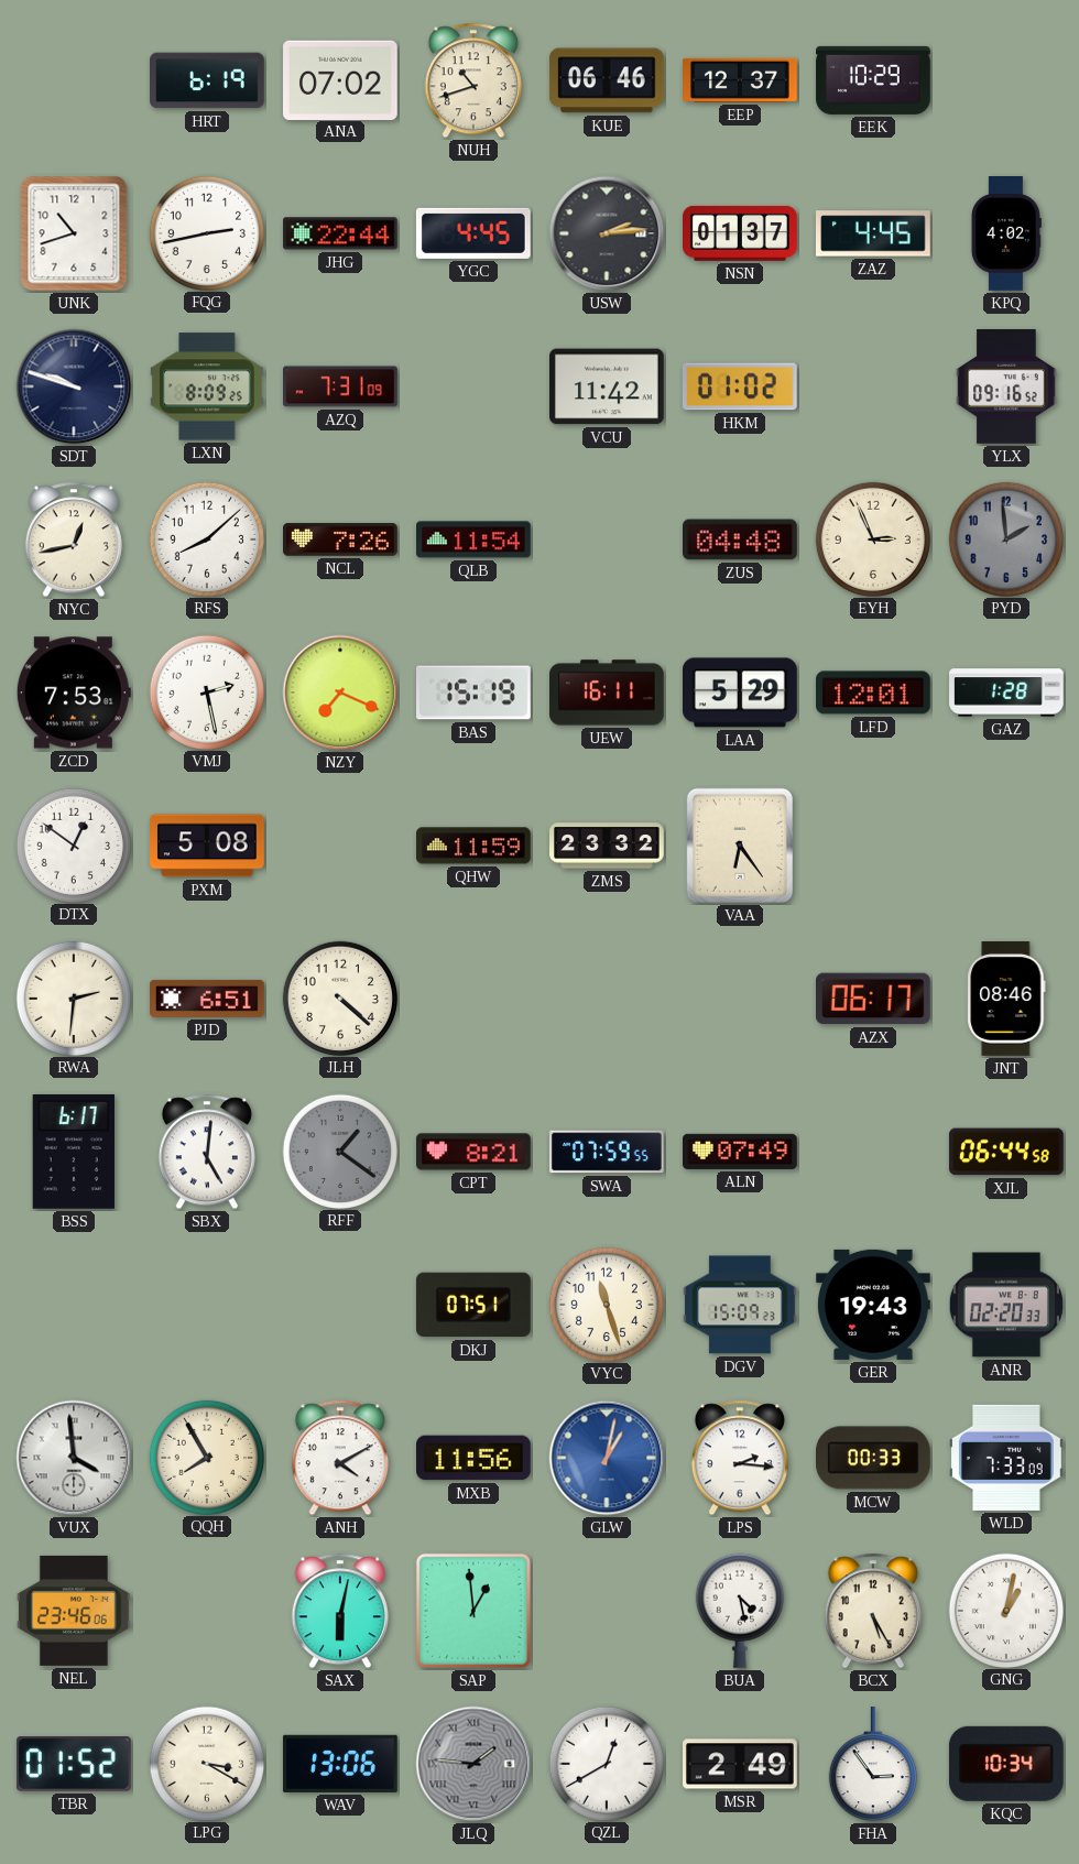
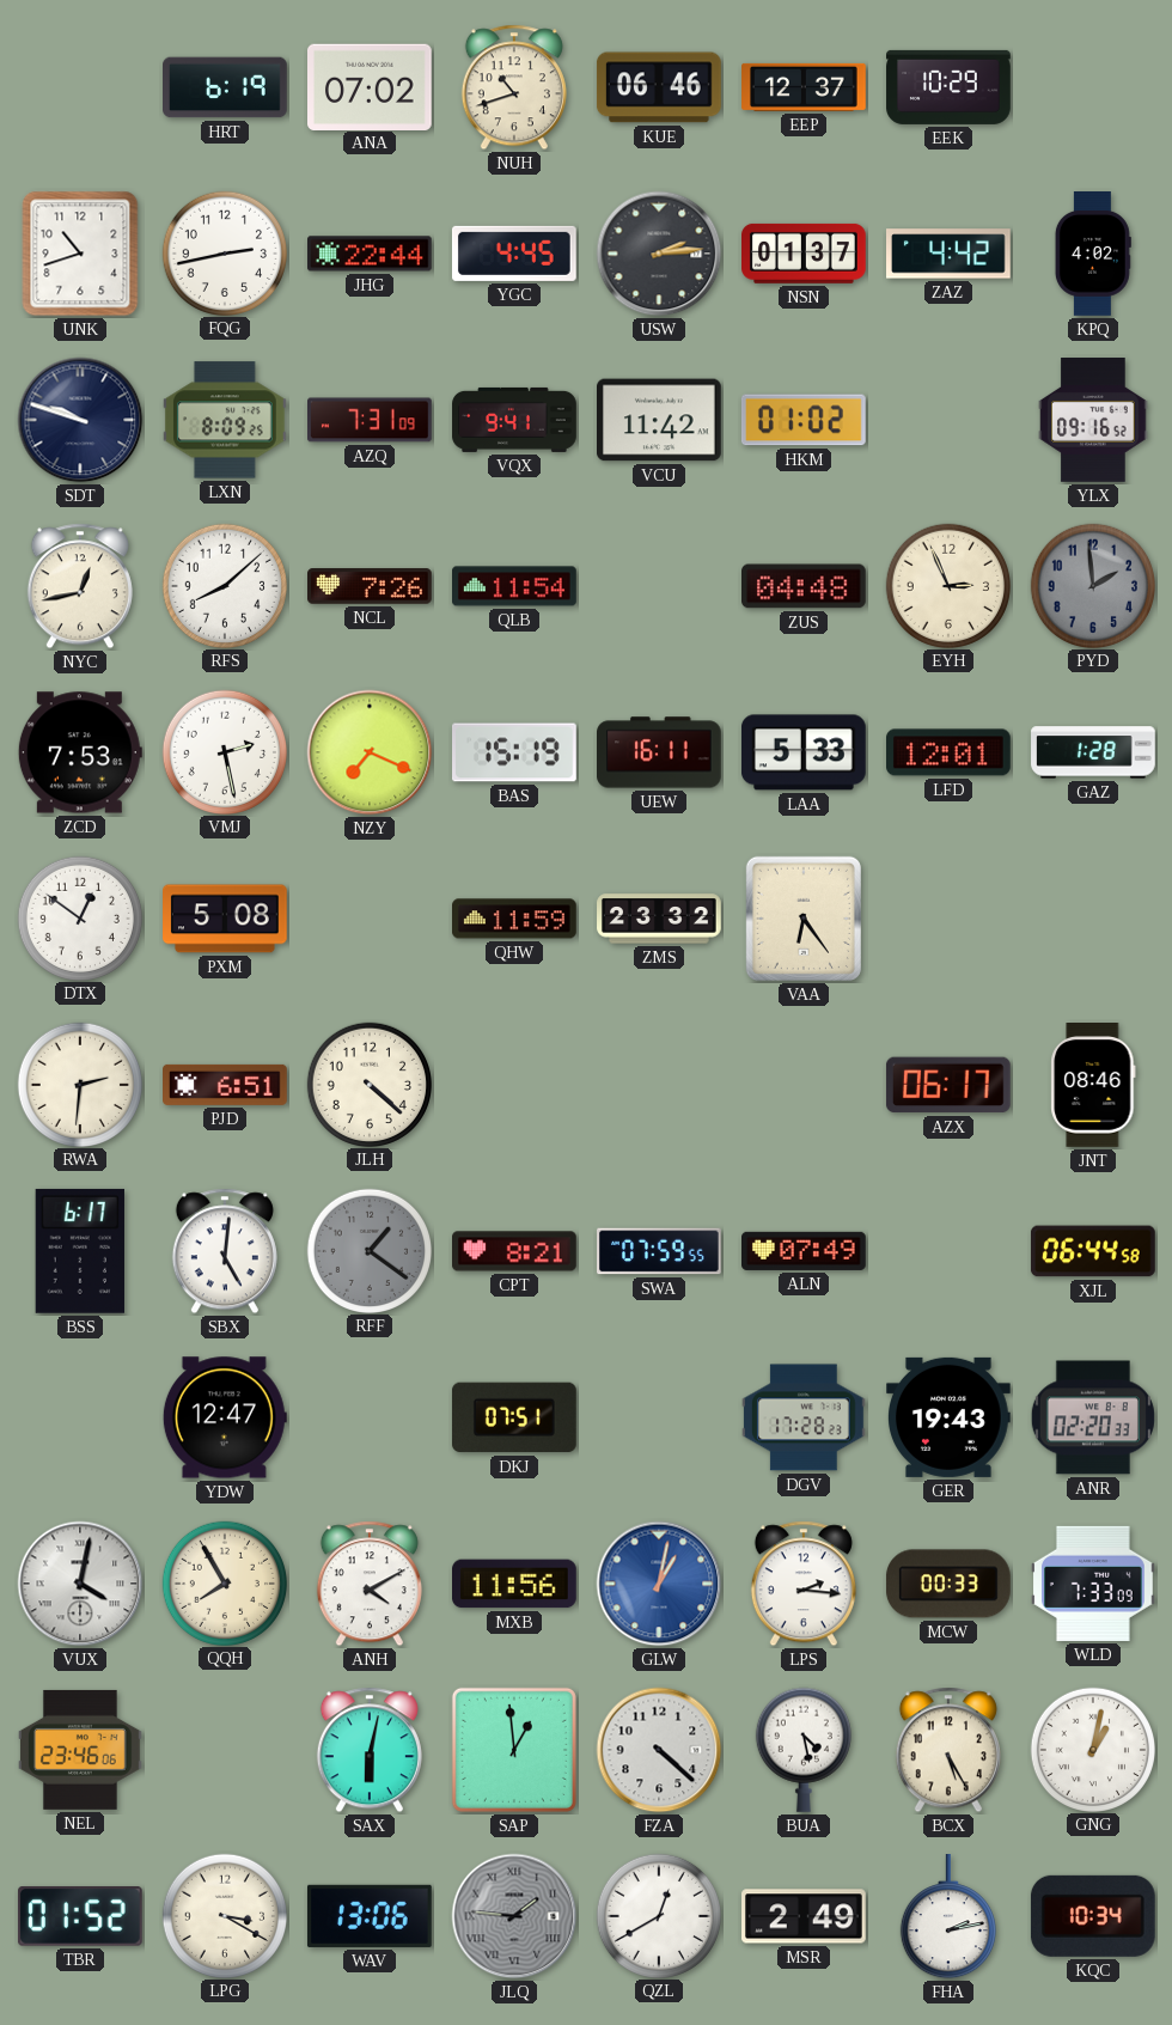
ZAZ: 4:45 -> 4:42
VQX: none -> 9:41
LAA: 5:29 -> 5:33
YDW: none -> 12:47
VYC: 11:27 -> none
DGV: 15:09 -> 17:28
VUX: 3:59 -> 4:02
FZA: none -> 4:22
FHA: 2:54 -> 2:13
